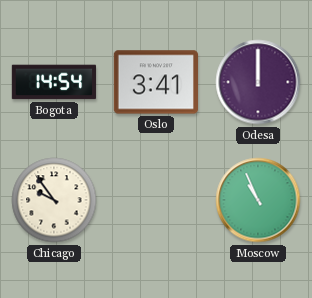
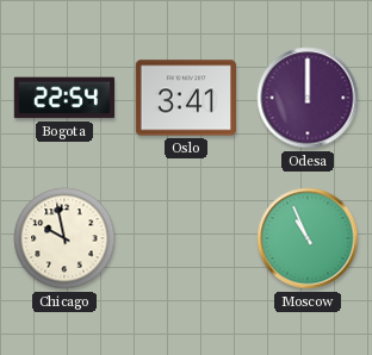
Bogota: 14:54 -> 22:54
Chicago: 9:54 -> 9:58
